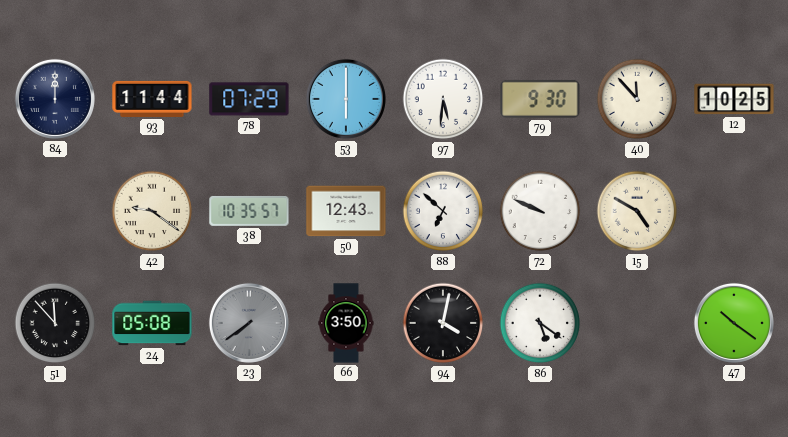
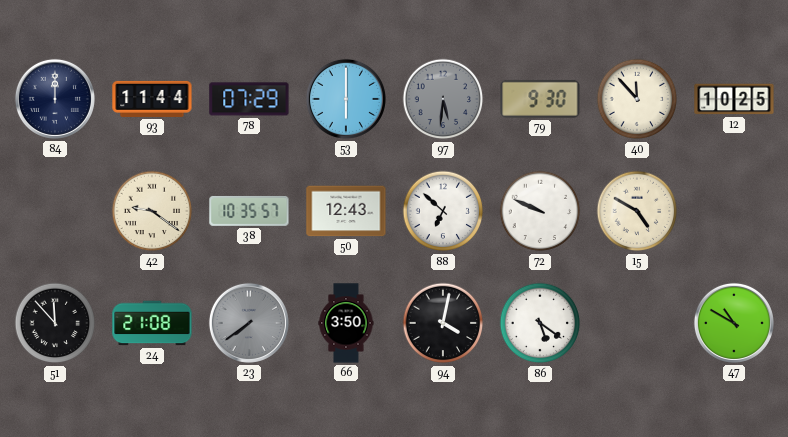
97 dial: white -> grey
24: 05:08 -> 21:08
47: 10:21 -> 10:50
